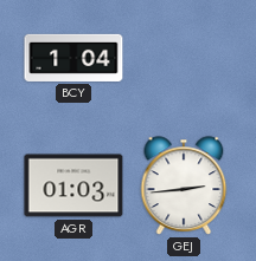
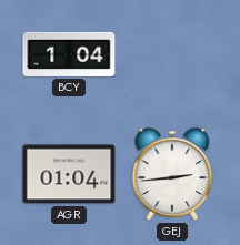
AGR: 01:03 -> 01:04
